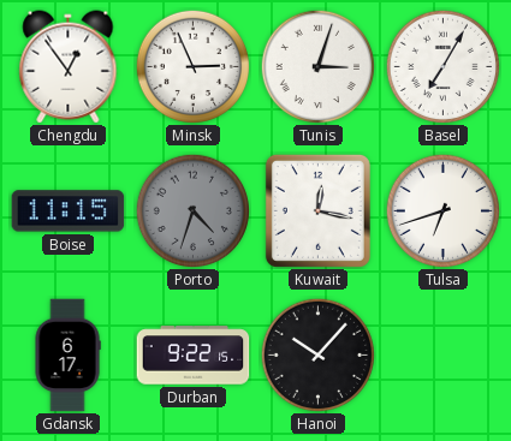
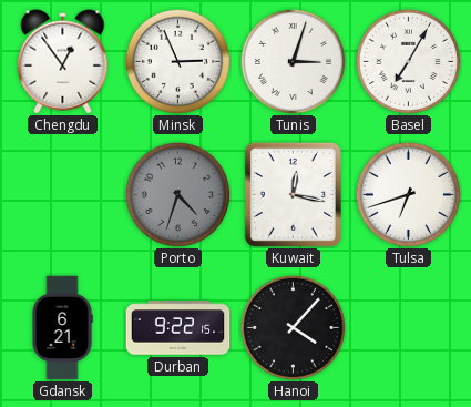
Boise: 11:15 -> none
Gdansk: 6:17 -> 6:21
Hanoi: 10:07 -> 4:07
